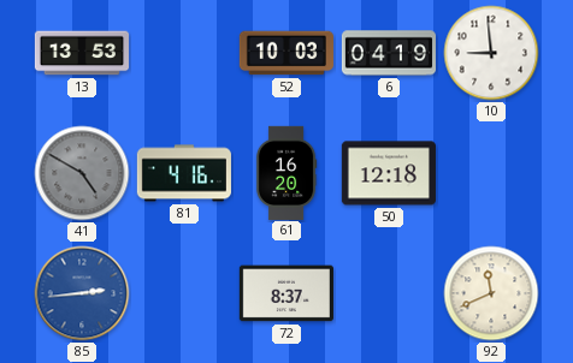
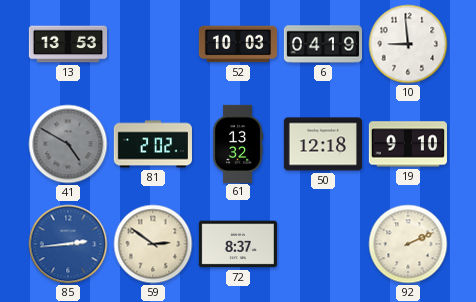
81: 4:16 -> 2:02
61: 16:20 -> 13:32
19: none -> 9:10
59: none -> 2:51
92: 11:41 -> 2:11
